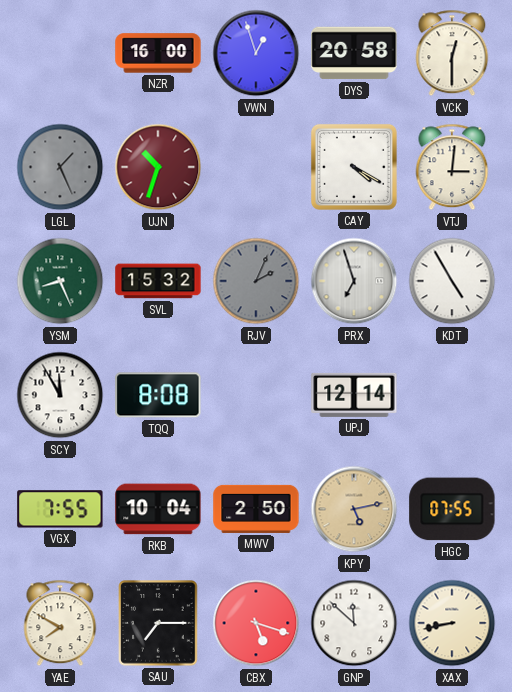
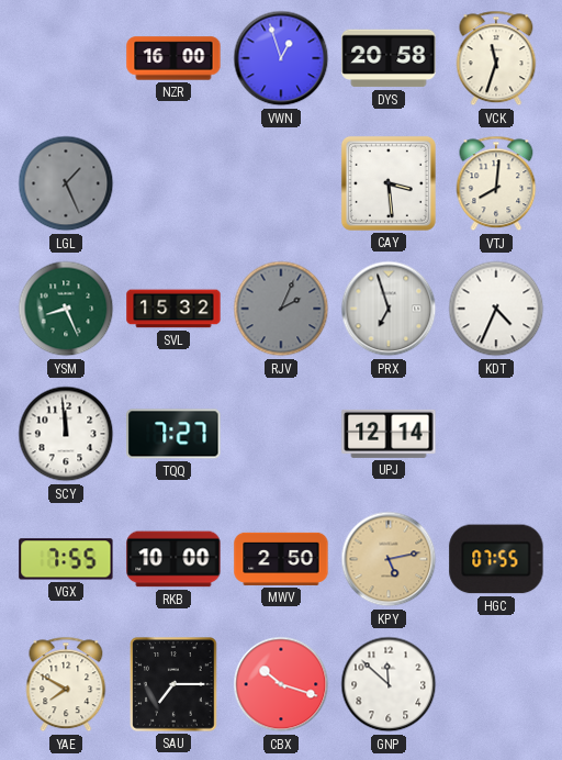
VCK: 12:30 -> 11:33
UJN: 10:33 -> none
CAY: 4:20 -> 3:29
VTJ: 3:01 -> 8:01
KDT: 4:55 -> 4:34
SCY: 11:55 -> 11:59
TQQ: 8:08 -> 7:27
RKB: 10:04 -> 10:00
CBX: 5:18 -> 10:18
XAX: 8:43 -> none
